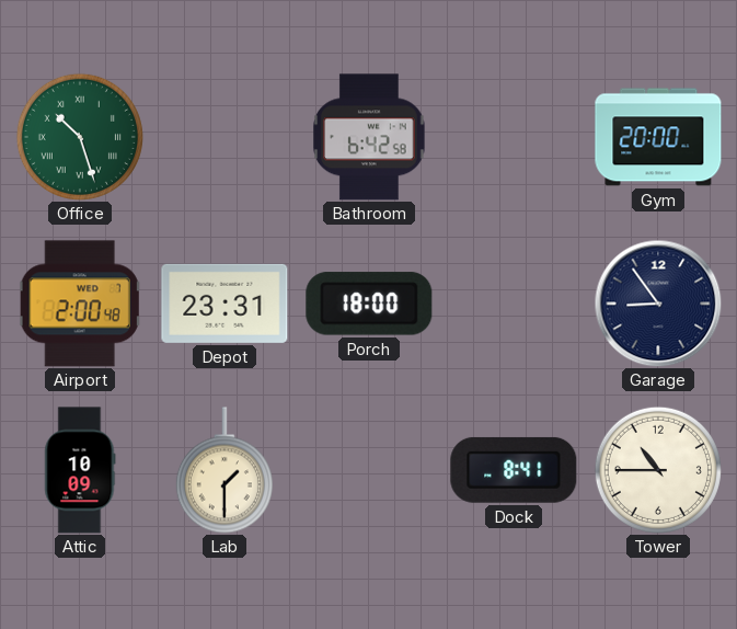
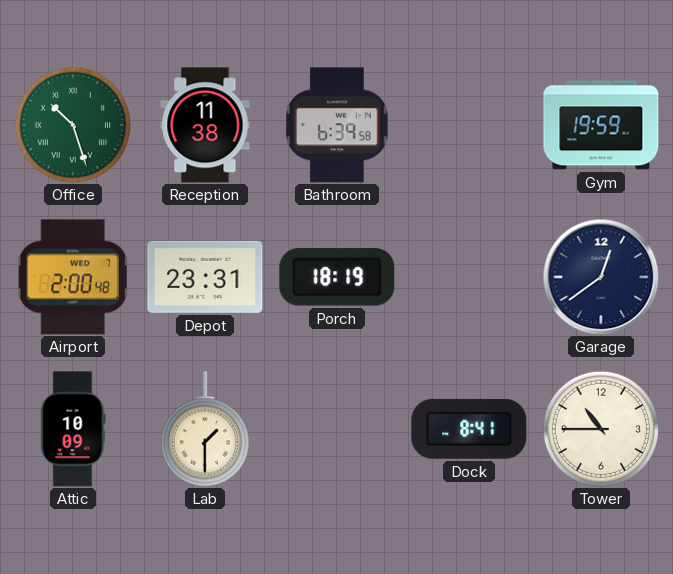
Reception: none -> 11:38
Bathroom: 6:42 -> 6:39
Gym: 20:00 -> 19:59
Porch: 18:00 -> 18:19
Garage: 8:54 -> 12:39
